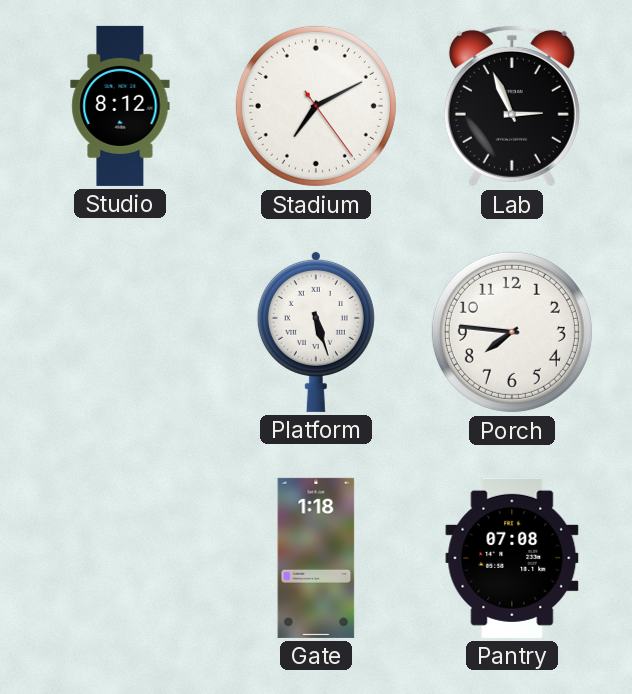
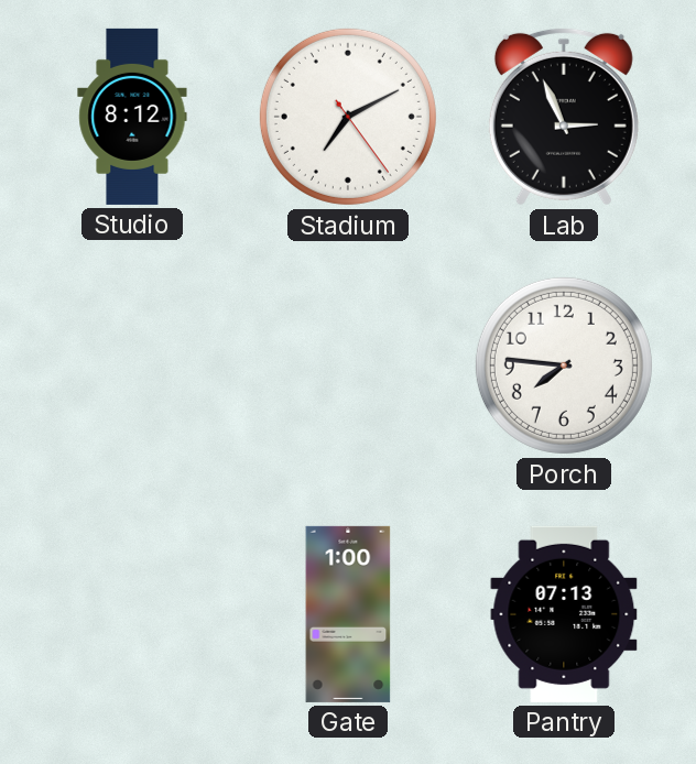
Platform: 5:27 -> none
Gate: 1:18 -> 1:00
Pantry: 07:08 -> 07:13
